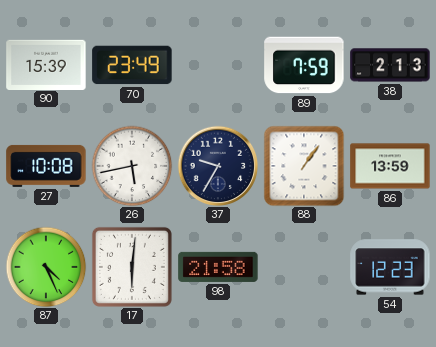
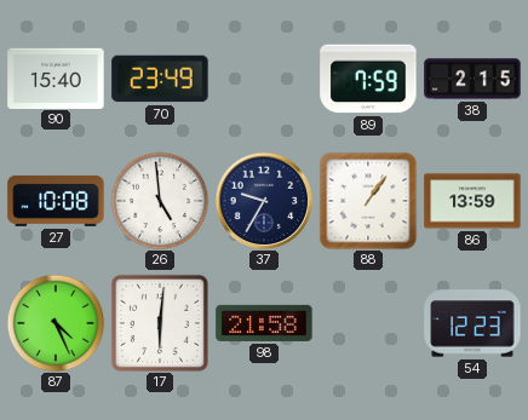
90: 15:39 -> 15:40
38: 2:13 -> 2:15
26: 5:43 -> 4:59
